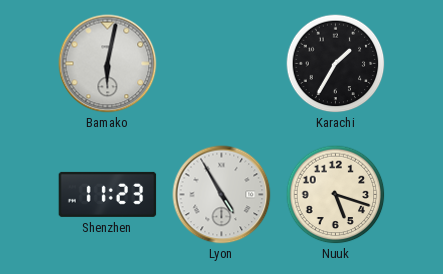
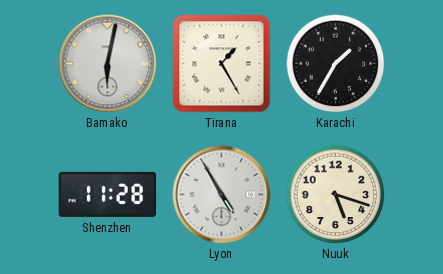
Tirana: none -> 1:25
Shenzhen: 11:23 -> 11:28
